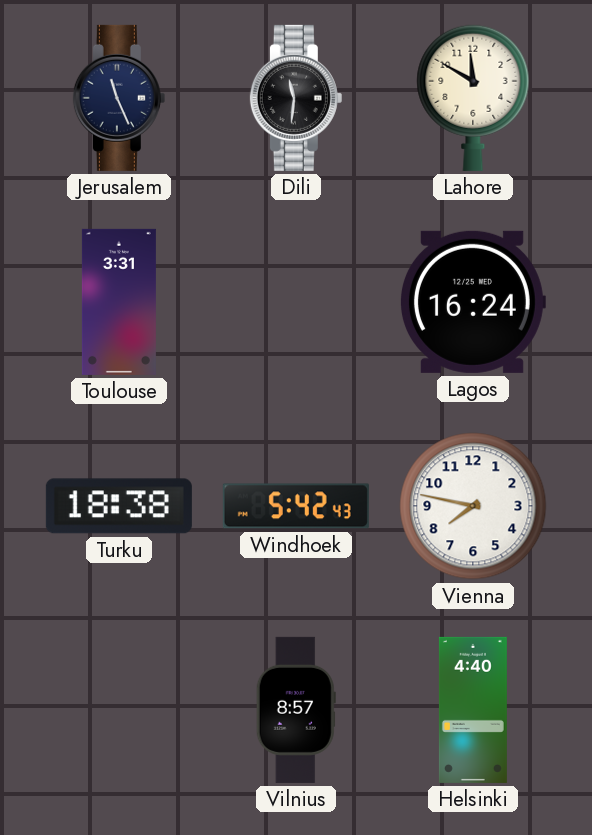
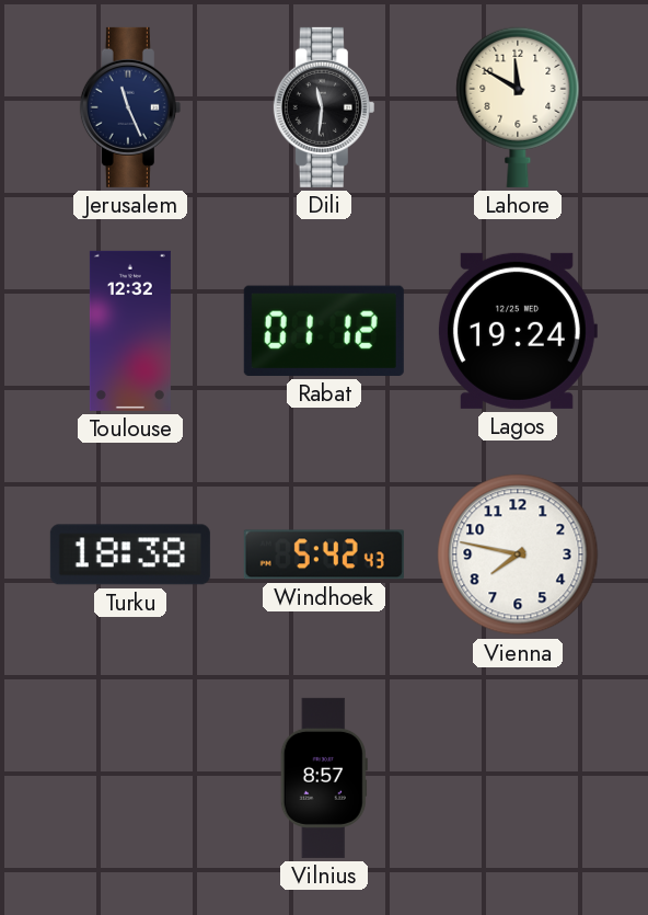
Toulouse: 3:31 -> 12:32
Rabat: none -> 01:12
Lagos: 16:24 -> 19:24
Helsinki: 4:40 -> none
